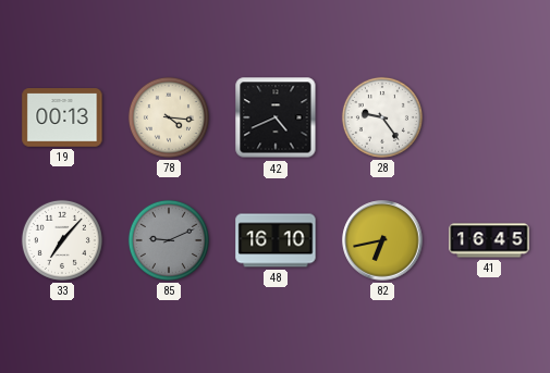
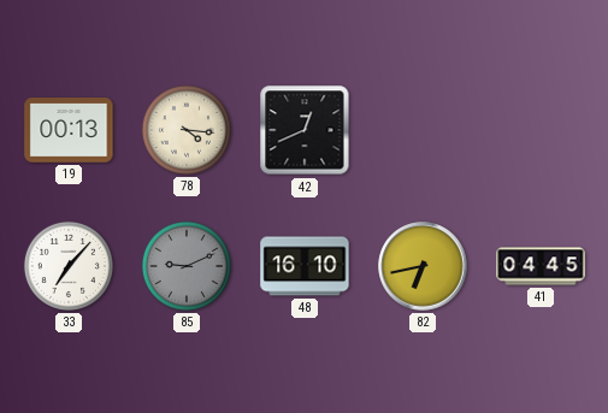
42: 4:41 -> 12:41
28: 9:24 -> none
41: 16:45 -> 04:45
